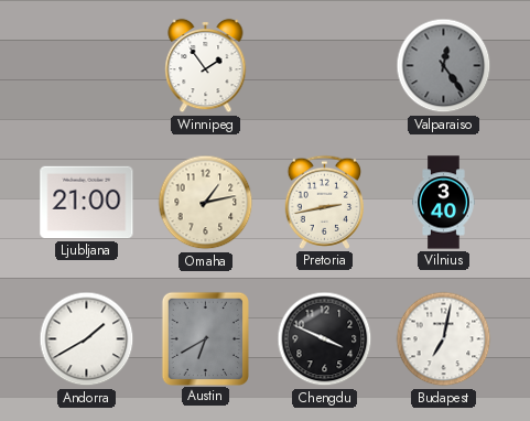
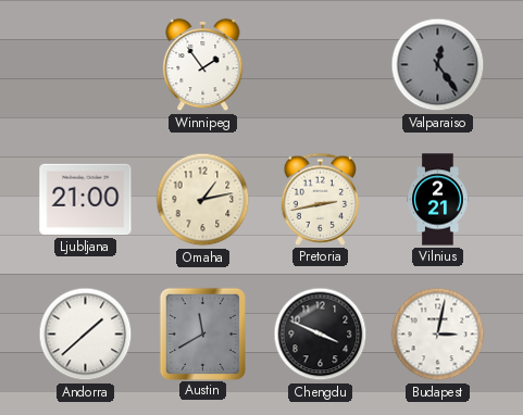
Vilnius: 3:40 -> 2:21
Andorra: 1:40 -> 1:38
Austin: 6:40 -> 11:40
Budapest: 7:02 -> 3:02
